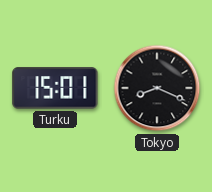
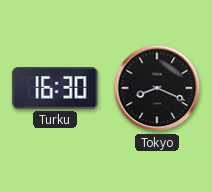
Turku: 15:01 -> 16:30
